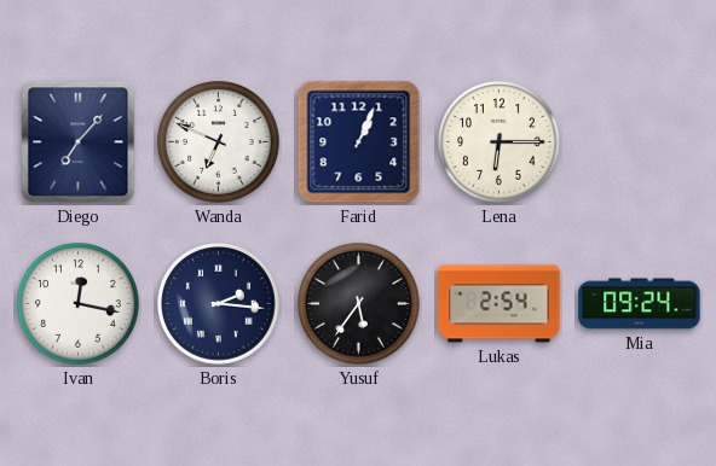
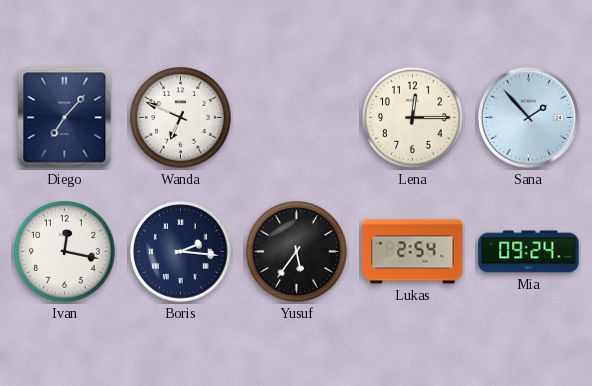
Farid: 1:04 -> none
Lena: 6:15 -> 12:15
Sana: none -> 1:53
